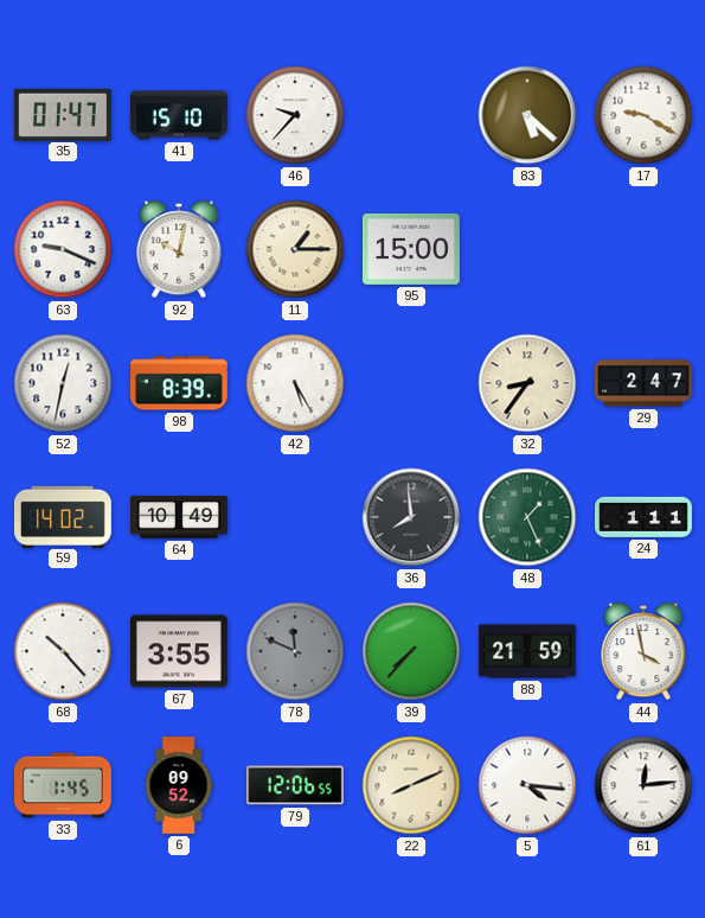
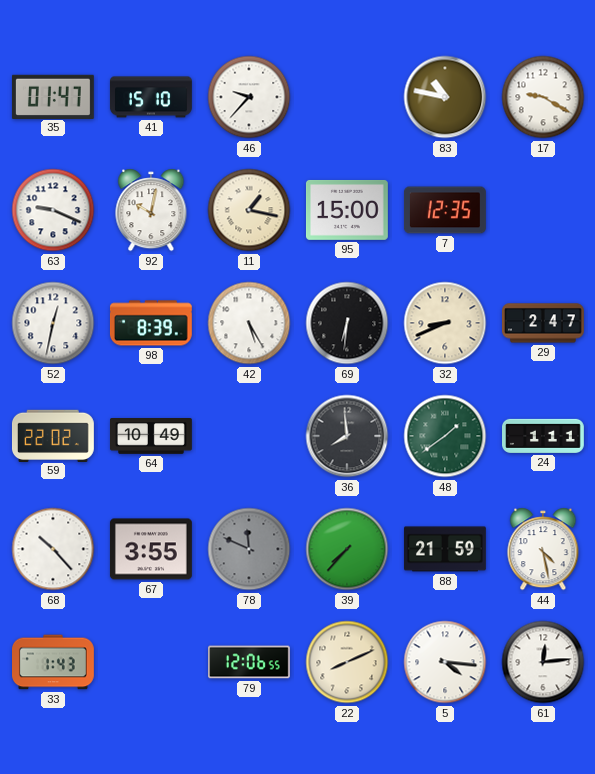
83: 5:22 -> 10:47
11: 1:15 -> 1:17
7: none -> 12:35
69: none -> 6:31
32: 8:36 -> 8:41
59: 14:02 -> 22:02
48: 1:26 -> 1:39
44: 3:58 -> 4:28
33: 1:45 -> 1:43
6: 09:52 -> none
